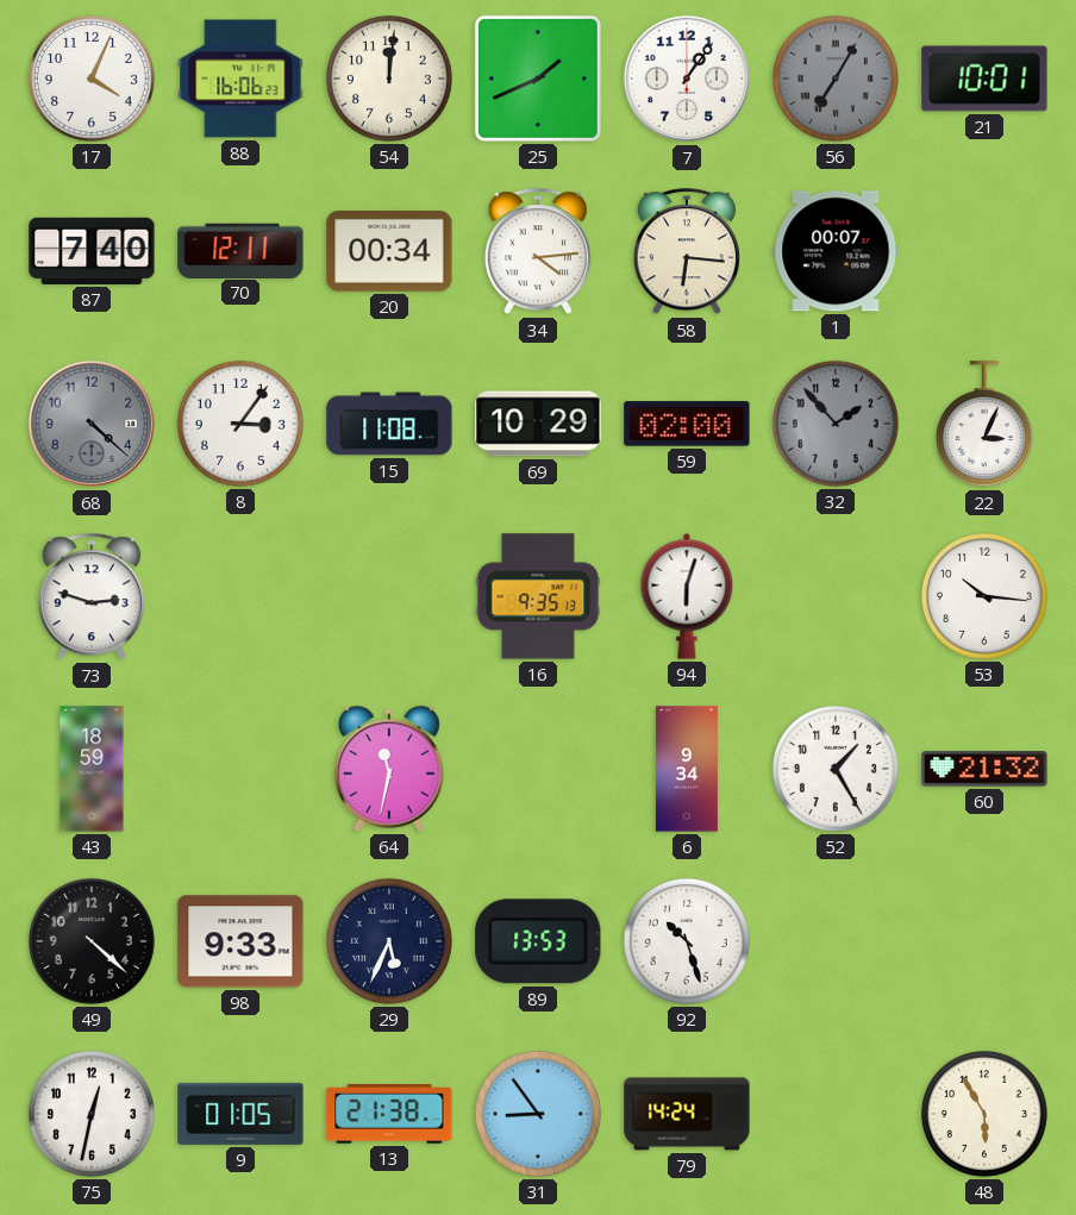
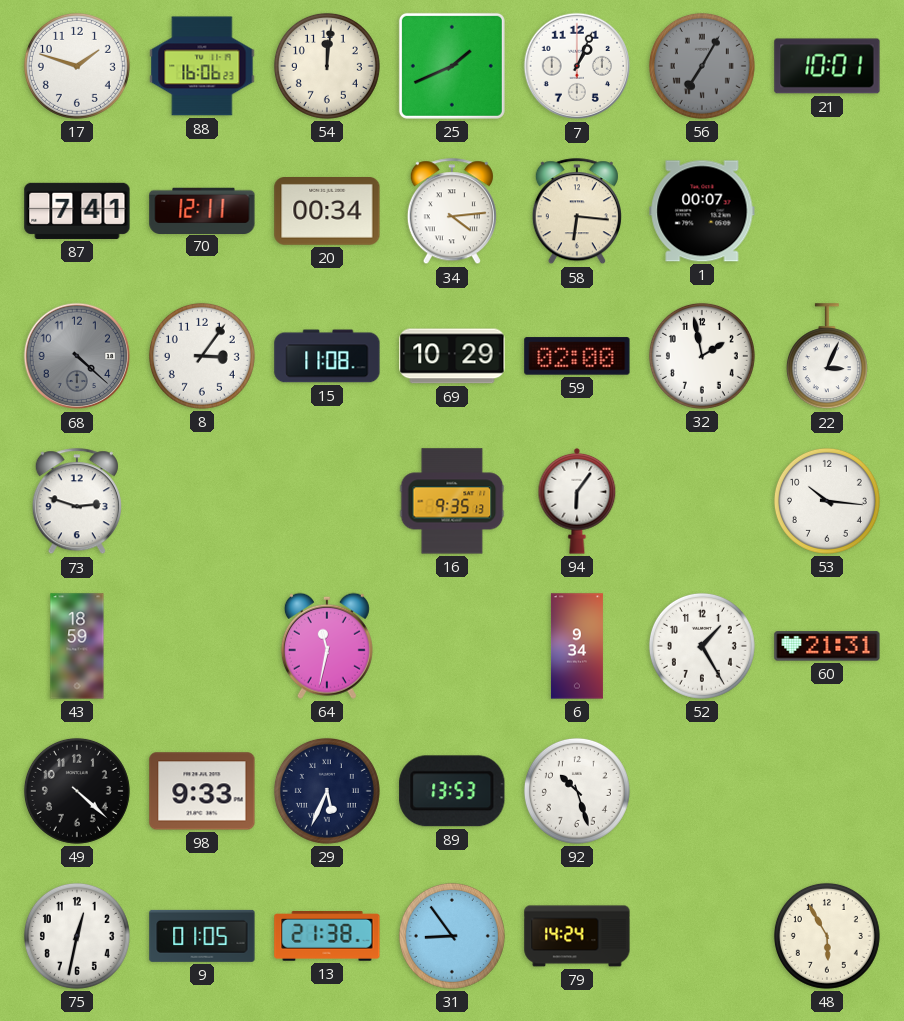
17: 4:04 -> 1:48
7: 1:06 -> 1:04
87: 7:40 -> 7:41
32: 1:53 -> 1:58
32 dial: grey -> white
94: 6:03 -> 6:06
60: 21:32 -> 21:31
